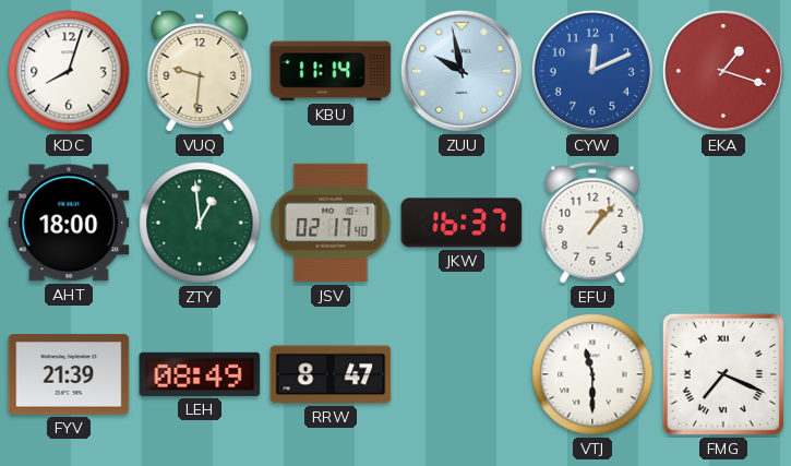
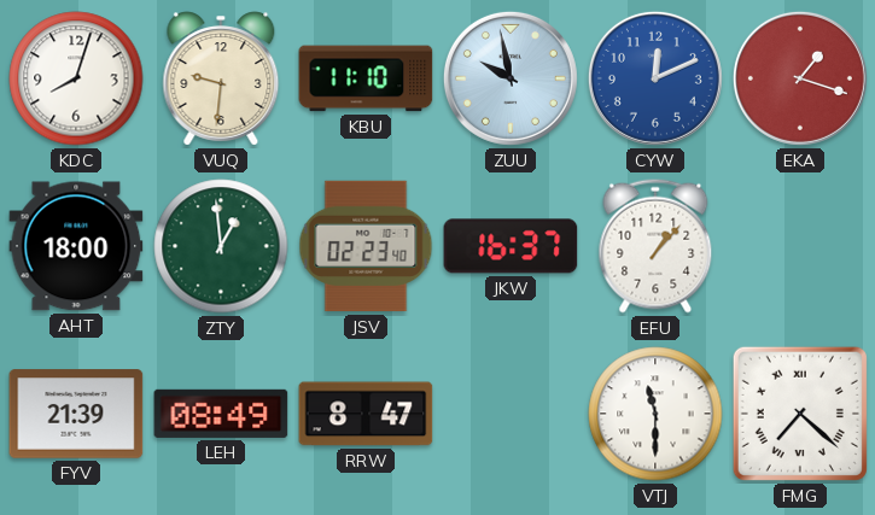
KBU: 11:14 -> 11:10
JSV: 02:17 -> 02:23
FMG: 7:19 -> 7:22
